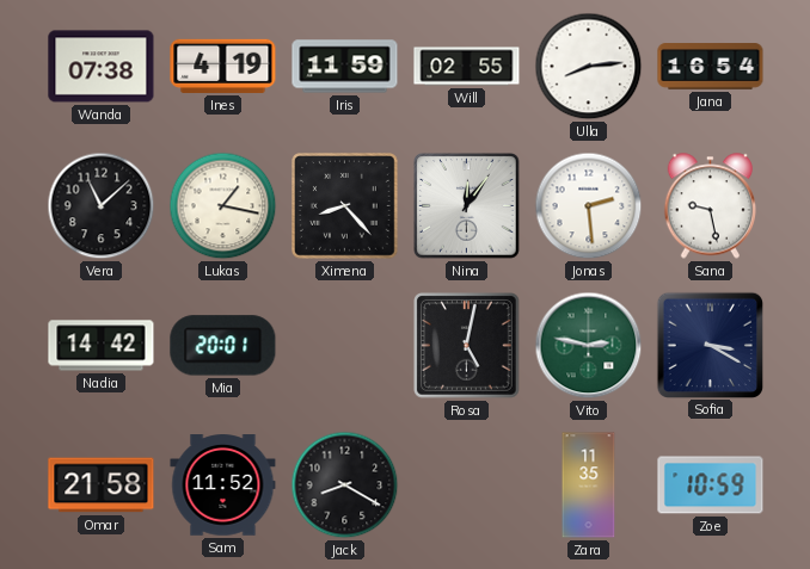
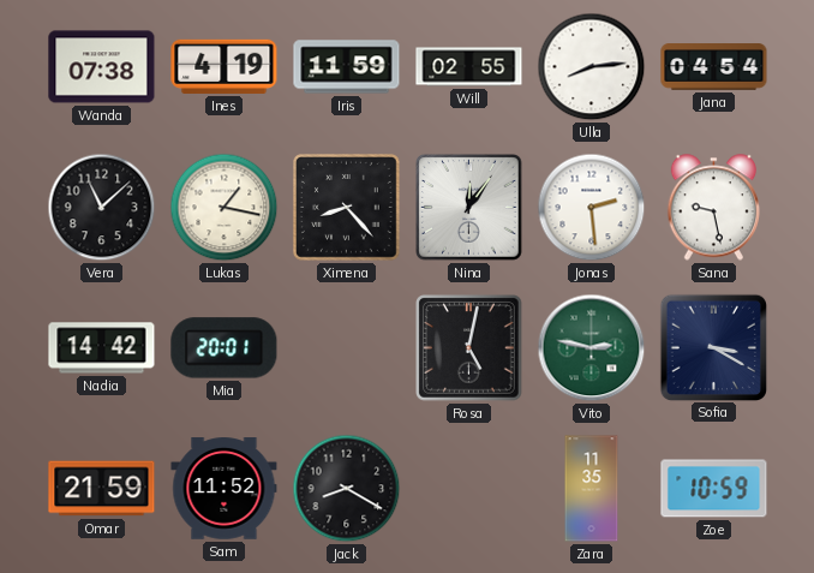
Jana: 16:54 -> 04:54
Omar: 21:58 -> 21:59
